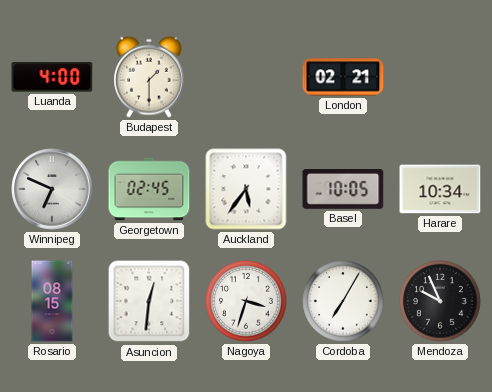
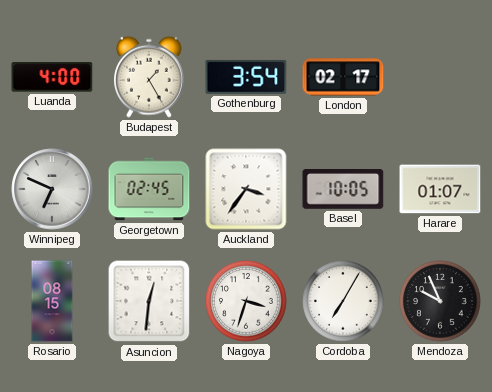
Budapest: 1:30 -> 1:25
Gothenburg: none -> 3:54
London: 02:21 -> 02:17
Auckland: 5:36 -> 3:36
Harare: 10:34 -> 01:07
